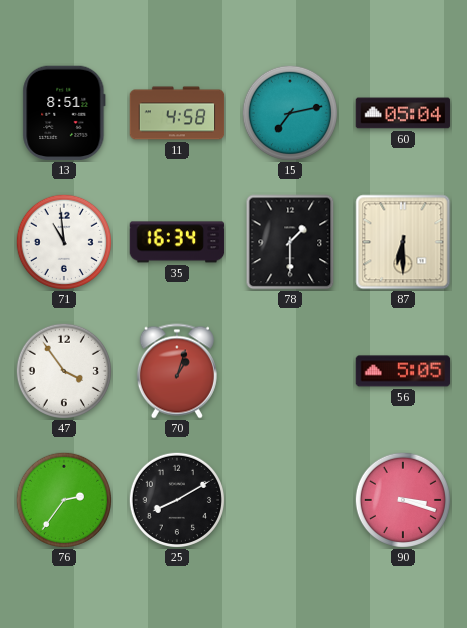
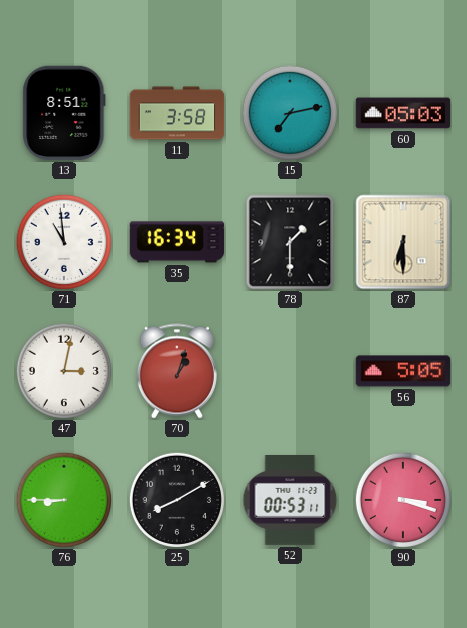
11: 4:58 -> 3:58
60: 05:04 -> 05:03
47: 3:54 -> 3:02
76: 2:36 -> 8:45
52: none -> 00:53
